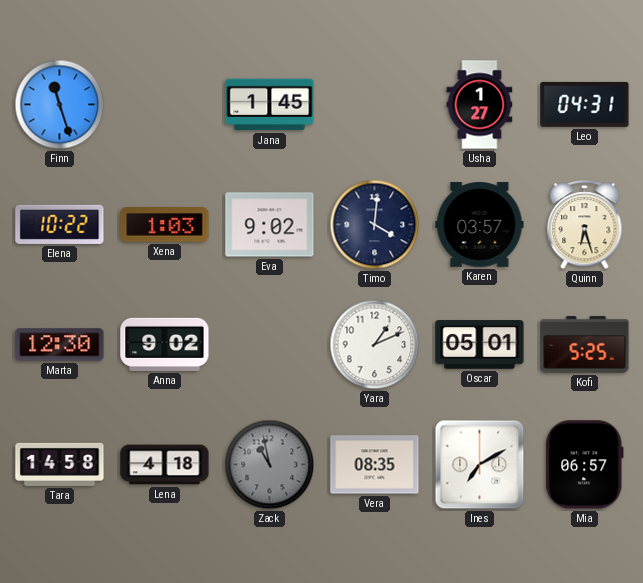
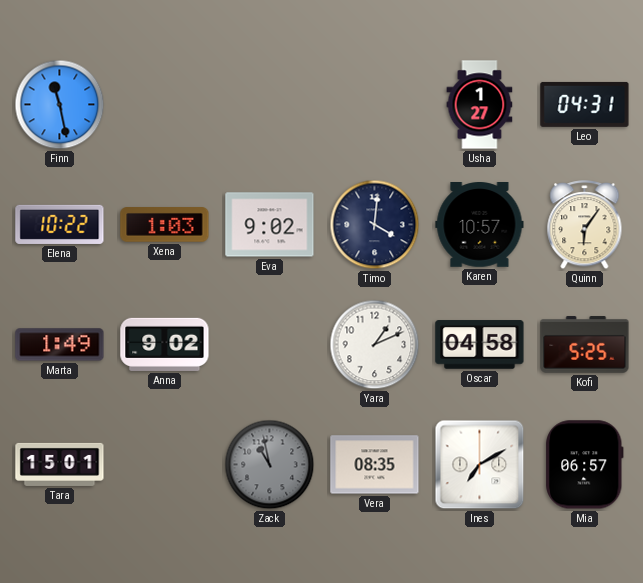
Finn: 11:27 -> 11:28
Jana: 1:45 -> none
Karen: 03:57 -> 10:57
Quinn: 6:27 -> 6:06
Marta: 12:30 -> 1:49
Oscar: 05:01 -> 04:58
Tara: 14:58 -> 15:01
Lena: 4:18 -> none
